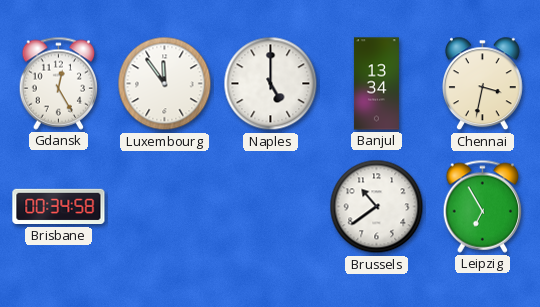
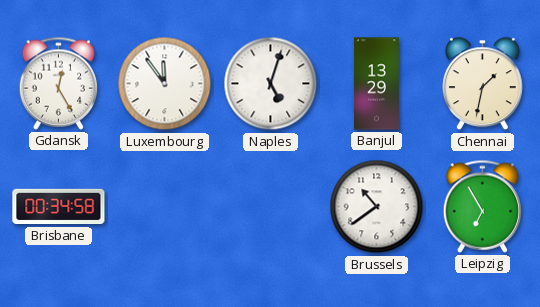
Naples: 5:00 -> 5:03
Banjul: 13:34 -> 13:29
Chennai: 3:32 -> 1:32
